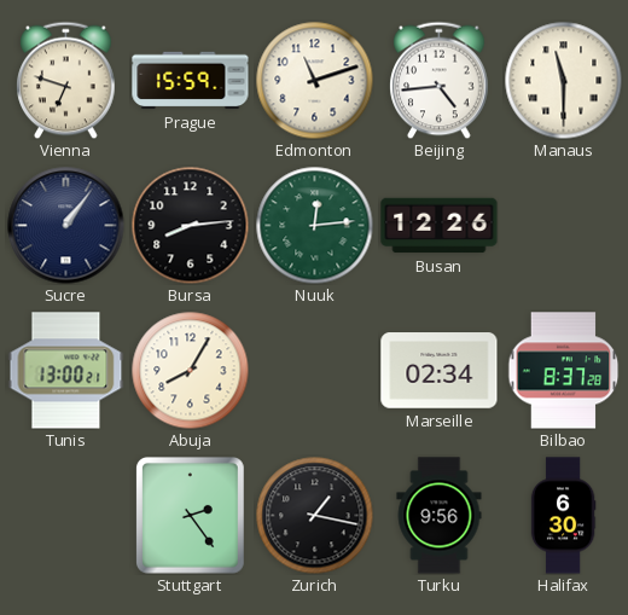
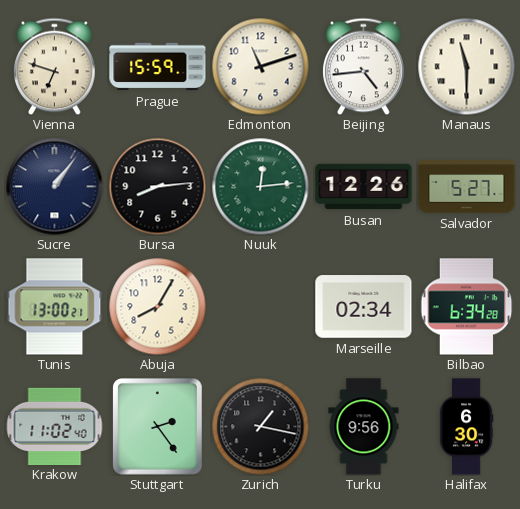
Salvador: none -> 5:27
Bilbao: 8:37 -> 6:34
Krakow: none -> 11:02
